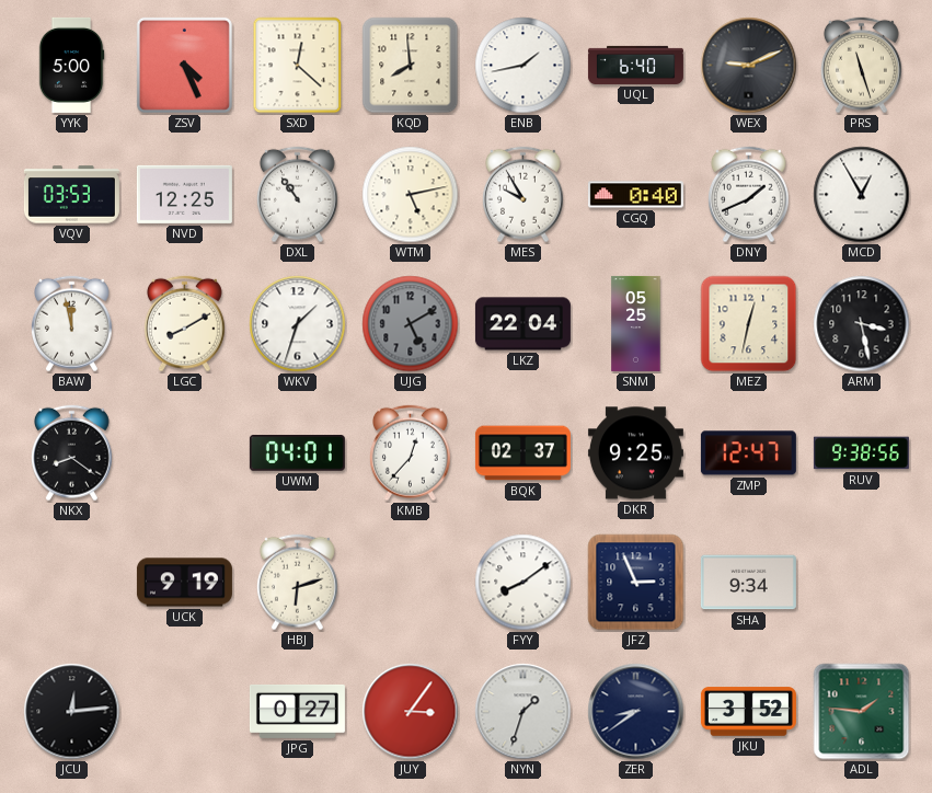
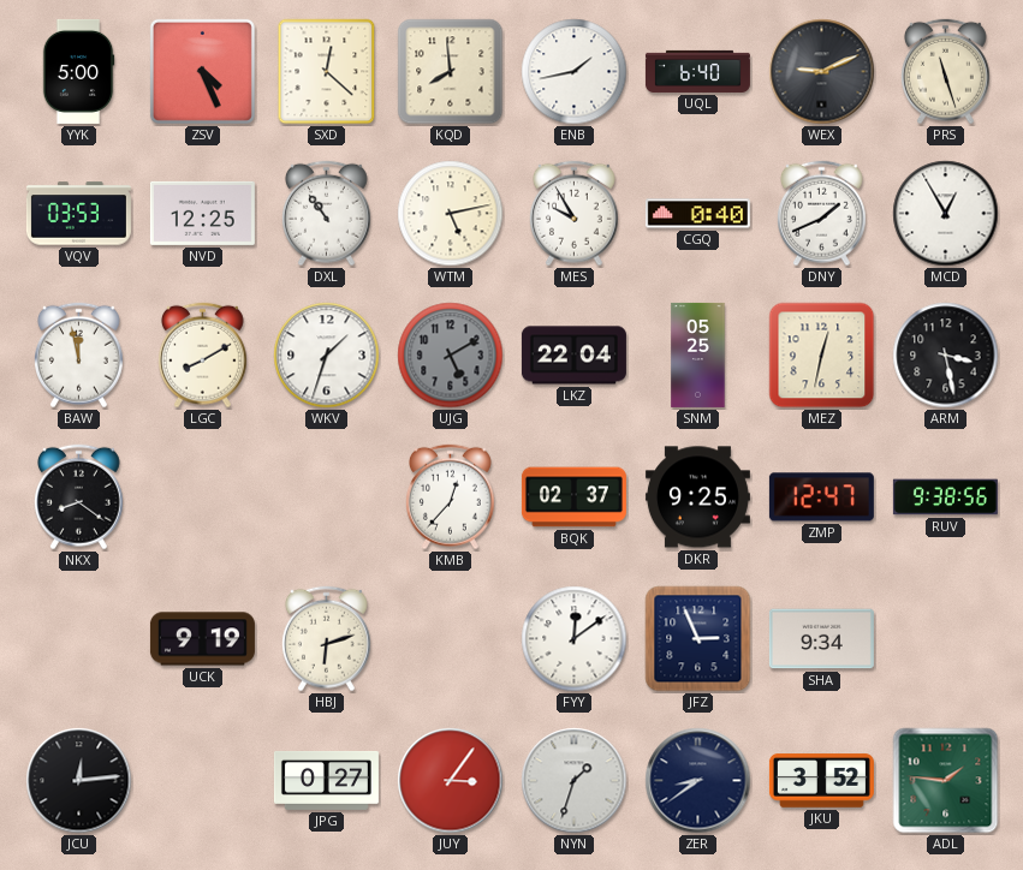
UWM: 04:01 -> none
FYY: 8:09 -> 12:09
